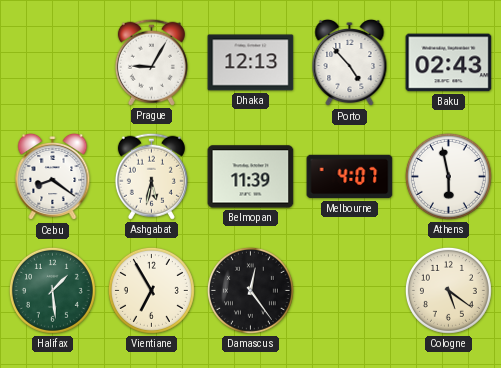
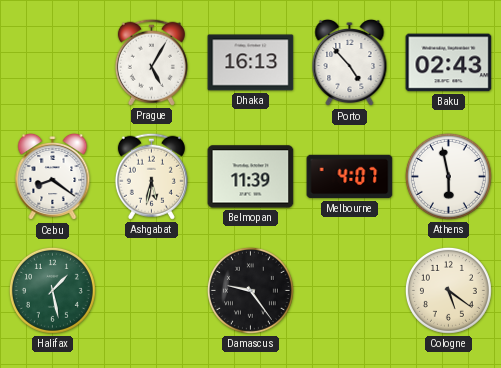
Prague: 9:05 -> 5:05
Dhaka: 12:13 -> 16:13
Halifax: 1:29 -> 1:28
Vientiane: 6:55 -> none
Damascus: 12:24 -> 9:24
